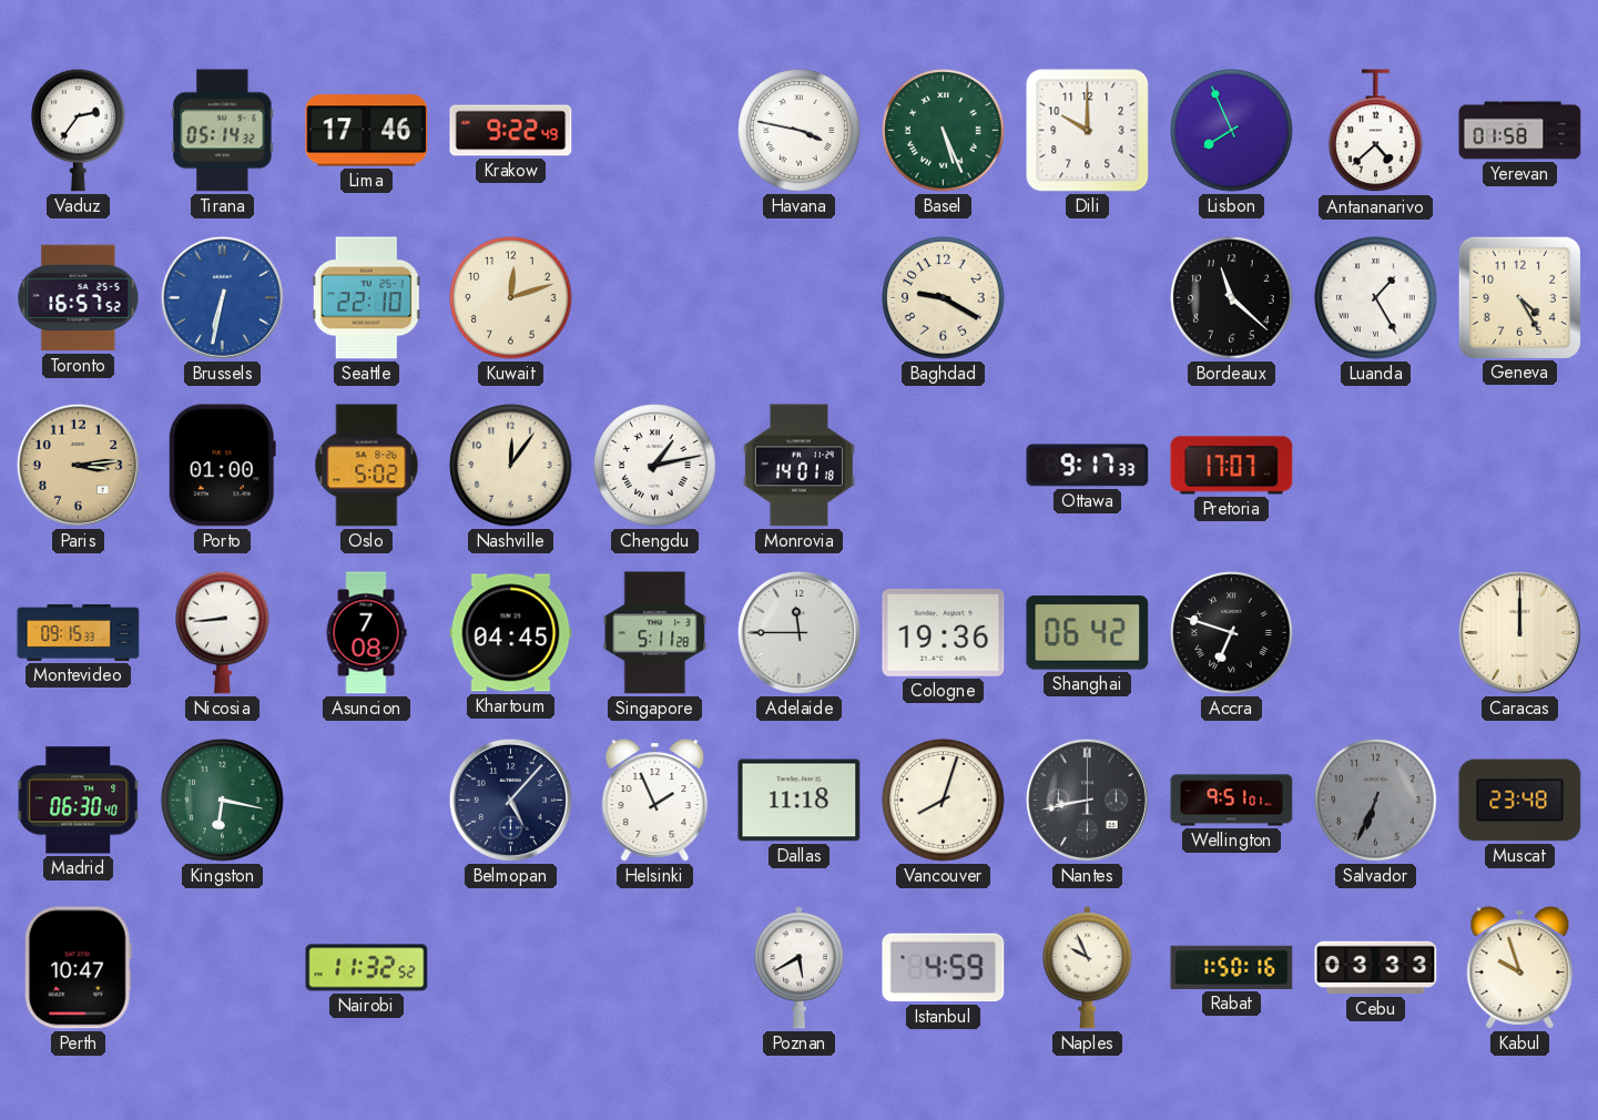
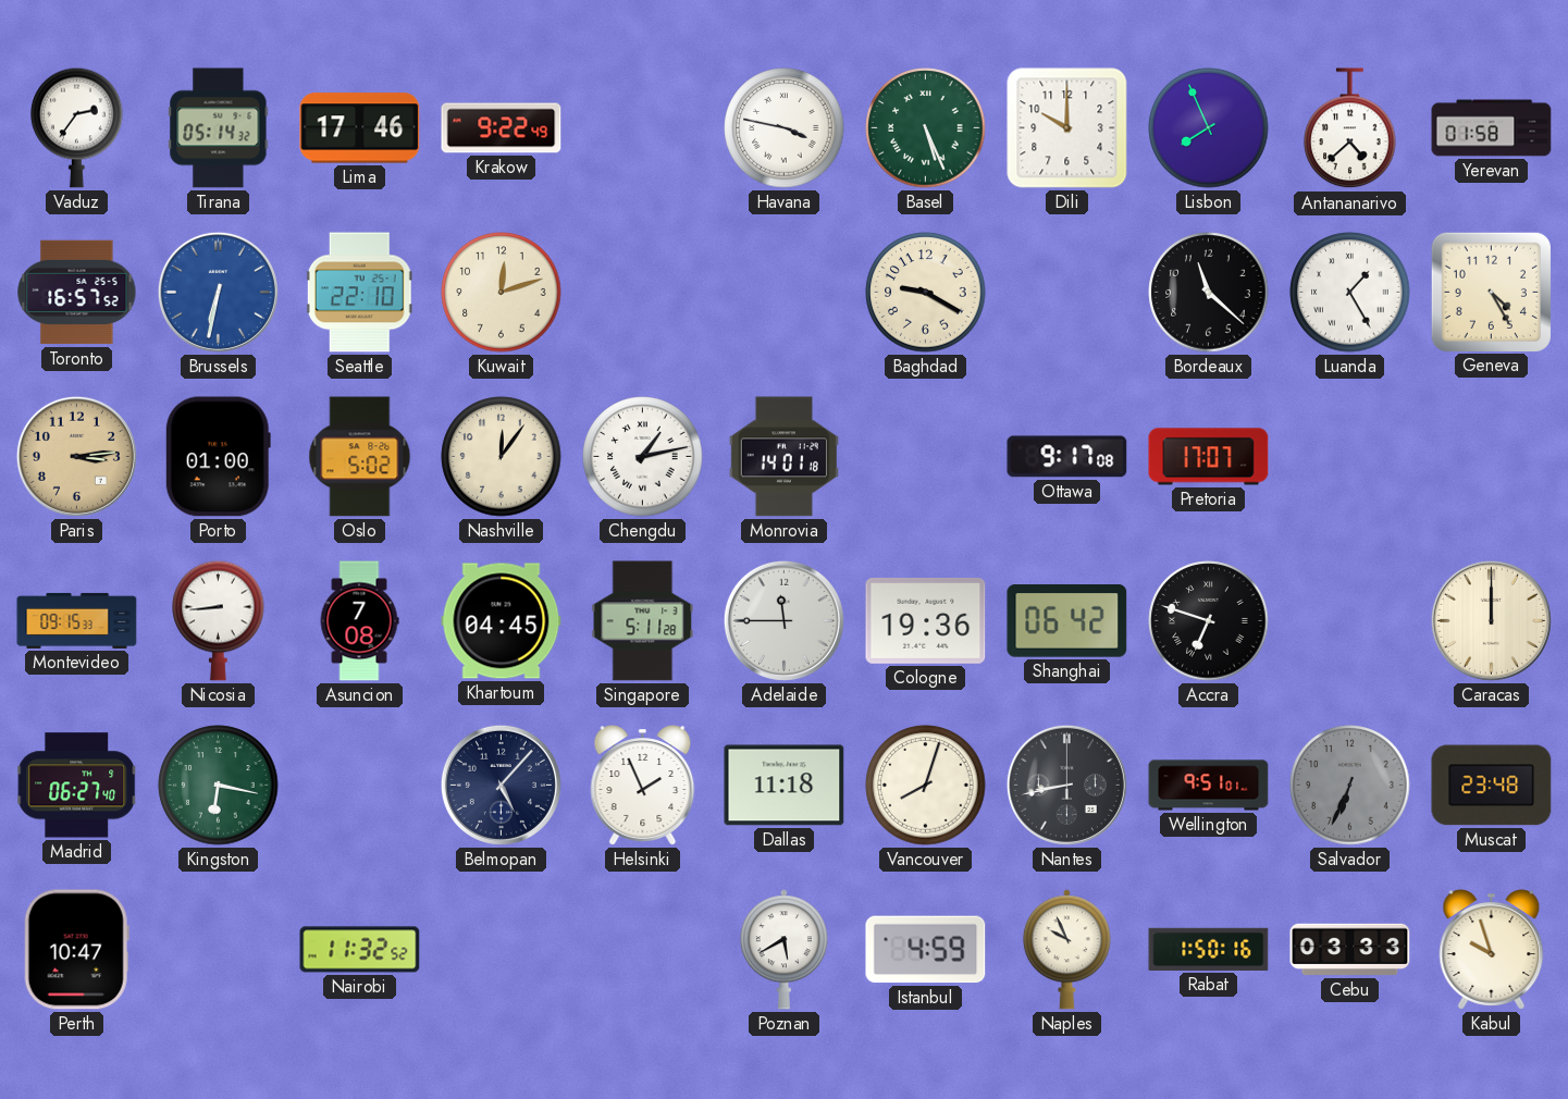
Ottawa: 9:17:33 -> 9:17:08
Madrid: 06:30 -> 06:27
